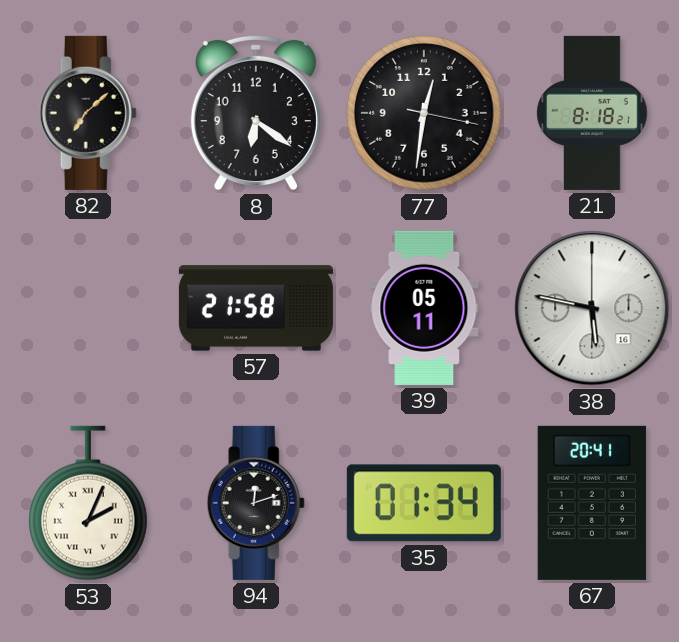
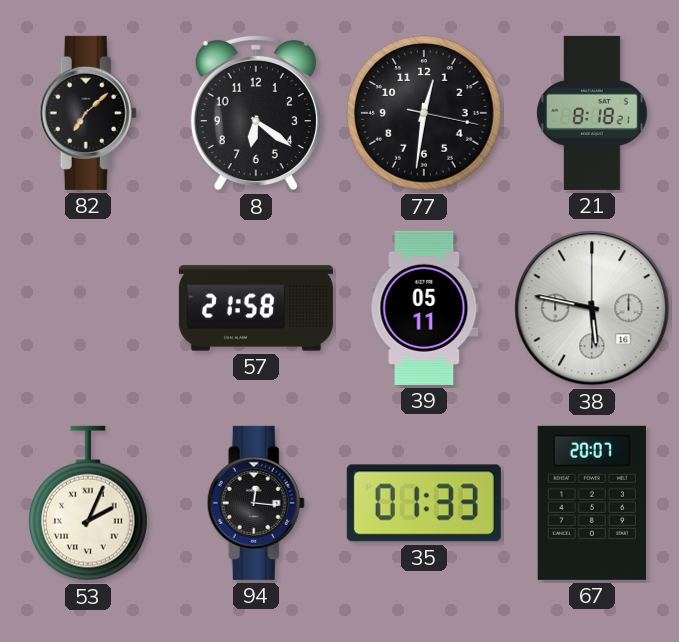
94: 12:12 -> 12:16
35: 01:34 -> 01:33
67: 20:41 -> 20:07
